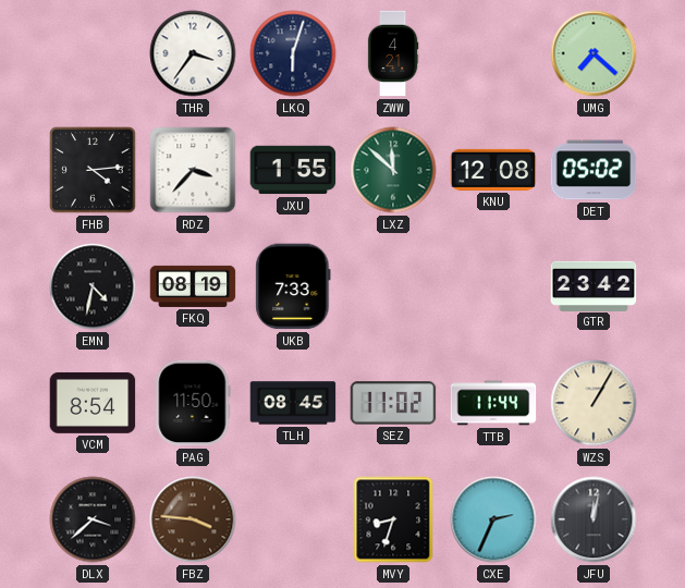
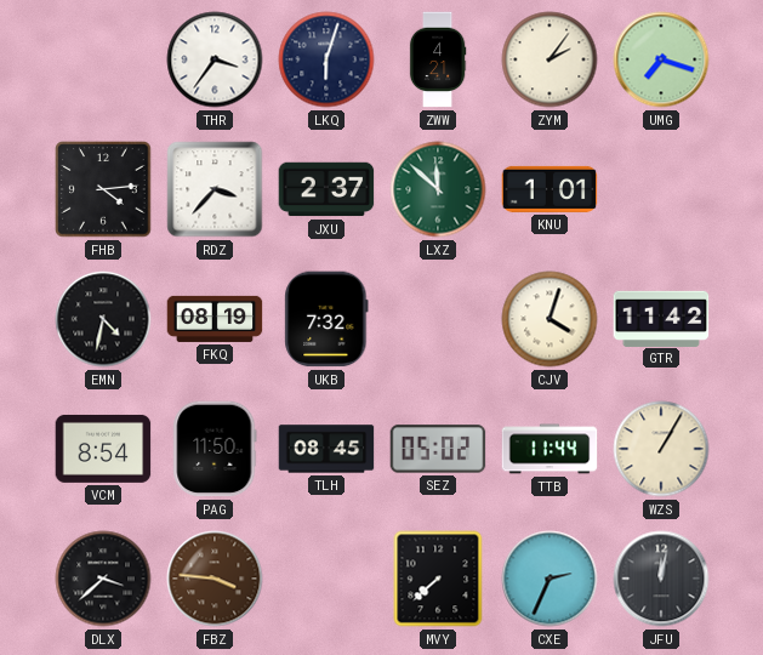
ZYM: none -> 2:06
UMG: 7:22 -> 7:18
JXU: 1:55 -> 2:37
KNU: 12:08 -> 1:01
DET: 05:02 -> none
UKB: 7:33 -> 7:32
CJV: none -> 4:03
GTR: 23:42 -> 11:42
SEZ: 11:02 -> 05:02
MVY: 8:33 -> 7:38
